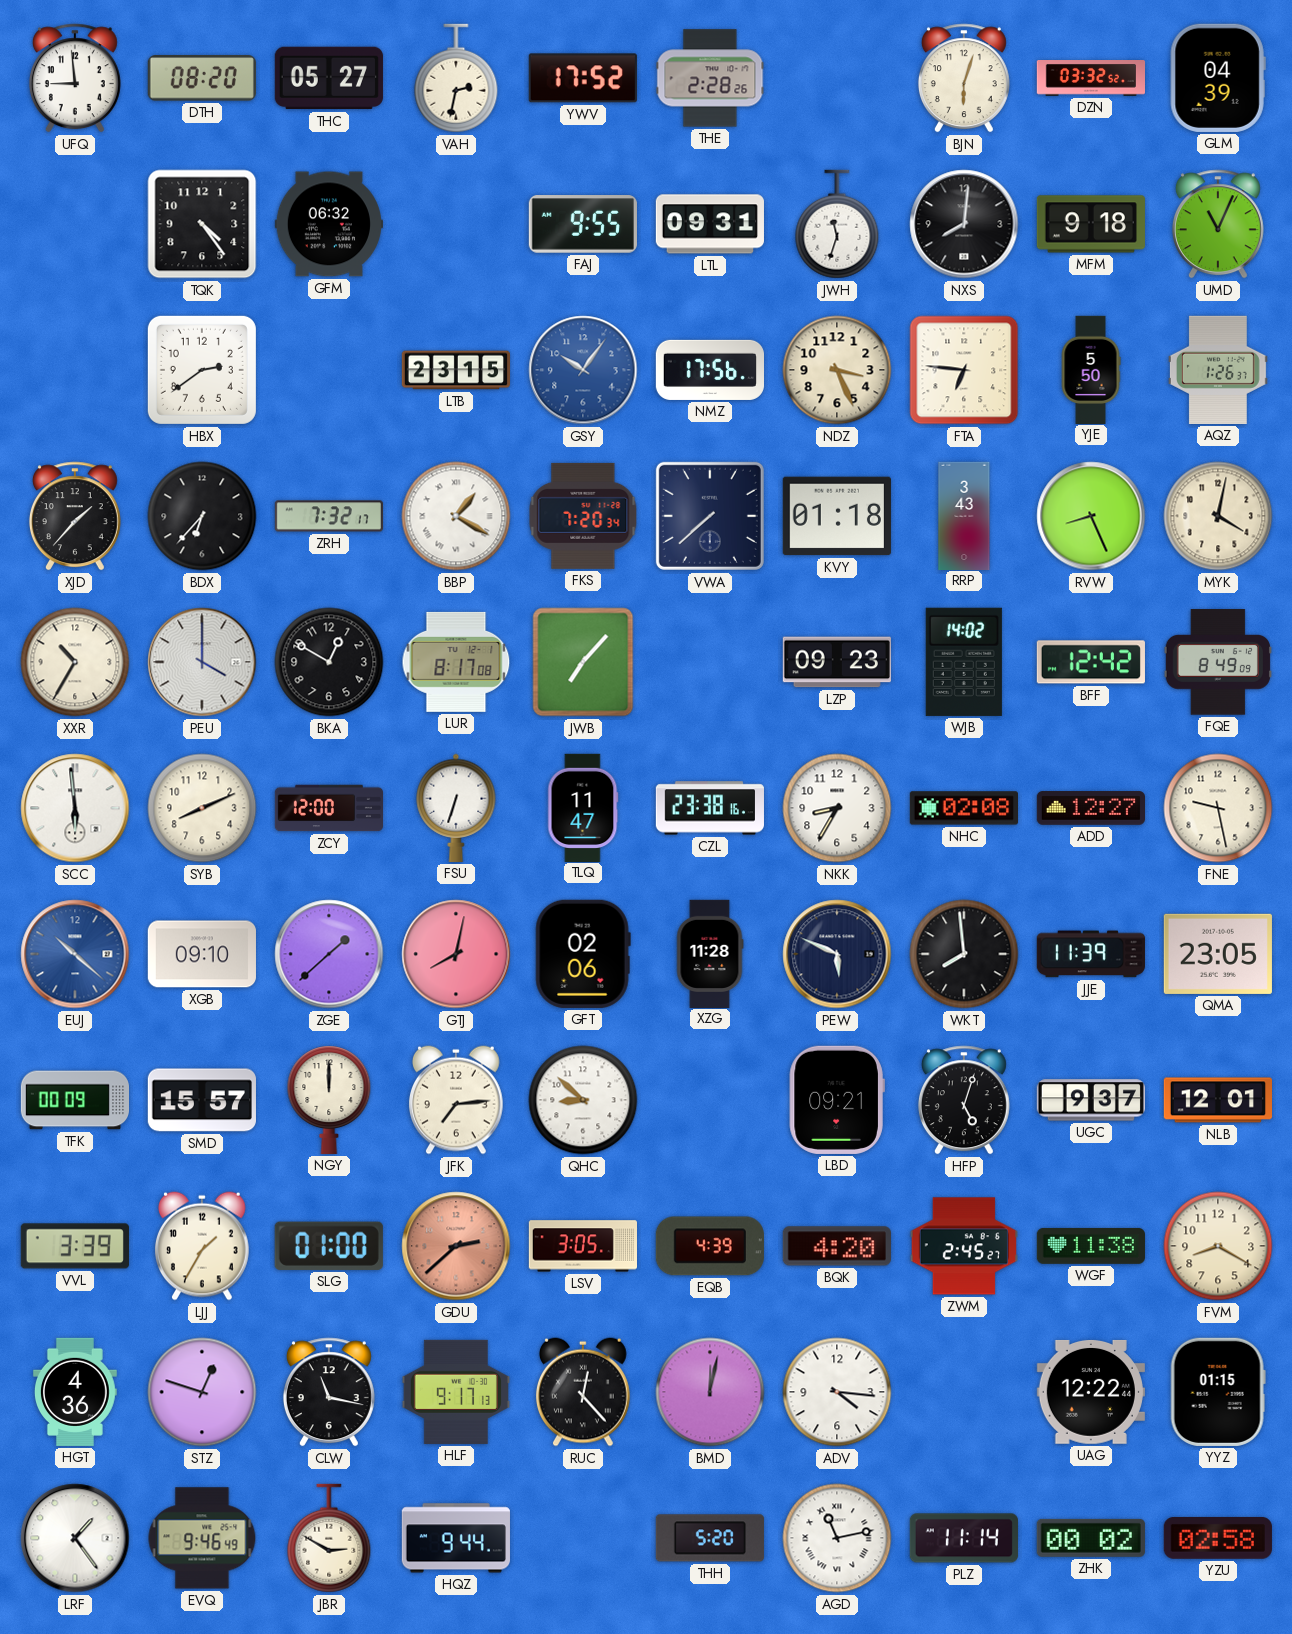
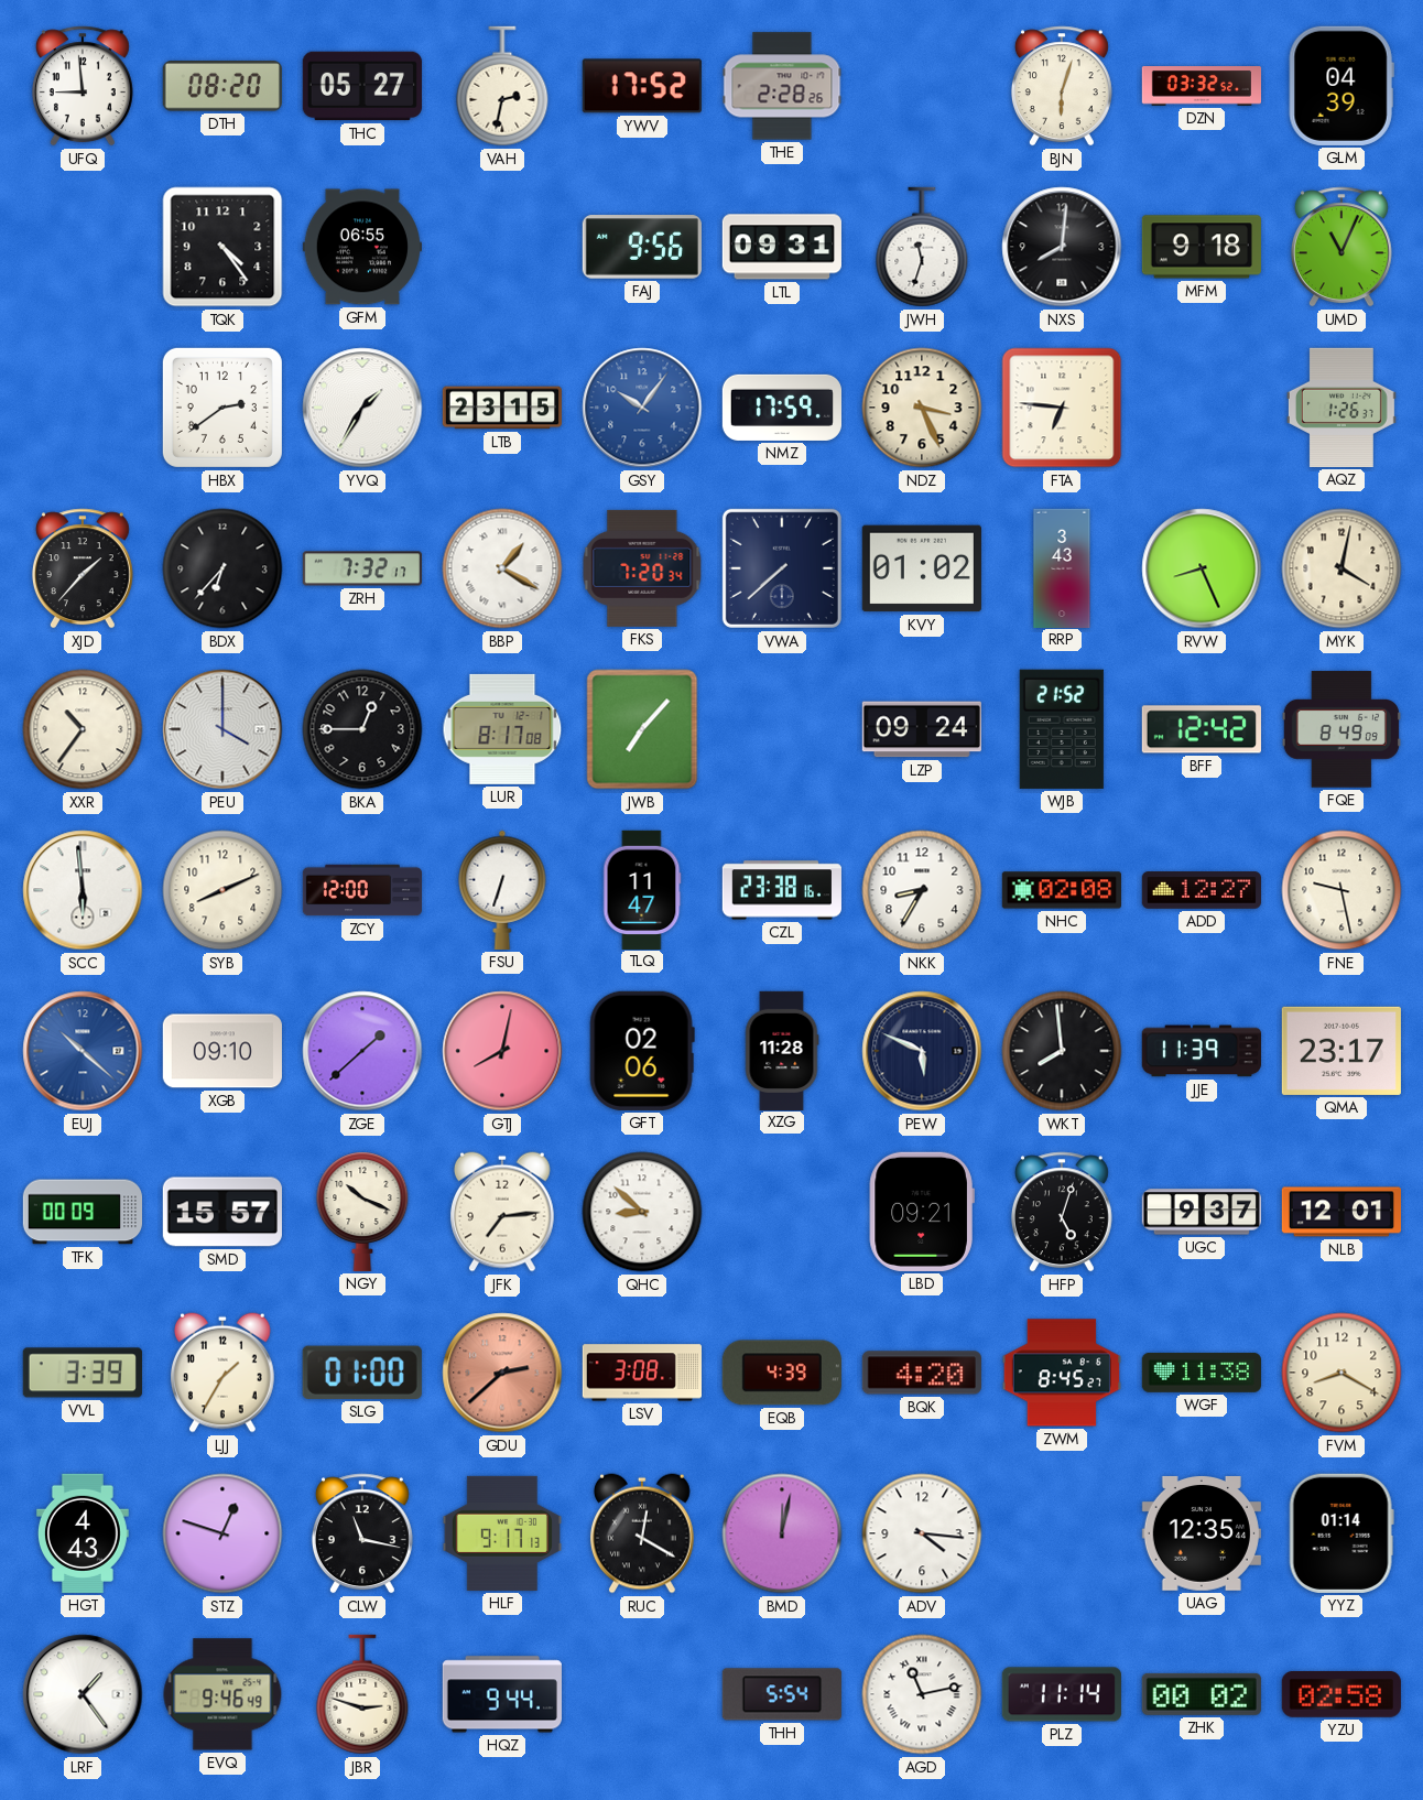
GFM: 06:32 -> 06:55
FAJ: 9:55 -> 9:56
YVQ: none -> 1:35
NMZ: 17:56 -> 17:59
YJE: 5:50 -> none
KVY: 01:18 -> 01:02
XXR: 10:35 -> 10:36
BKA: 12:50 -> 12:45
LZP: 09:23 -> 09:24
WJB: 14:02 -> 21:52
QMA: 23:05 -> 23:17
NGY: 12:00 -> 10:19
LSV: 3:05 -> 3:08
ZWM: 2:45 -> 8:45
HGT: 4:36 -> 4:43
RUC: 12:23 -> 12:20
UAG: 12:22 -> 12:35
YYZ: 01:15 -> 01:14
JBR: 2:50 -> 2:48
THH: 5:20 -> 5:54
